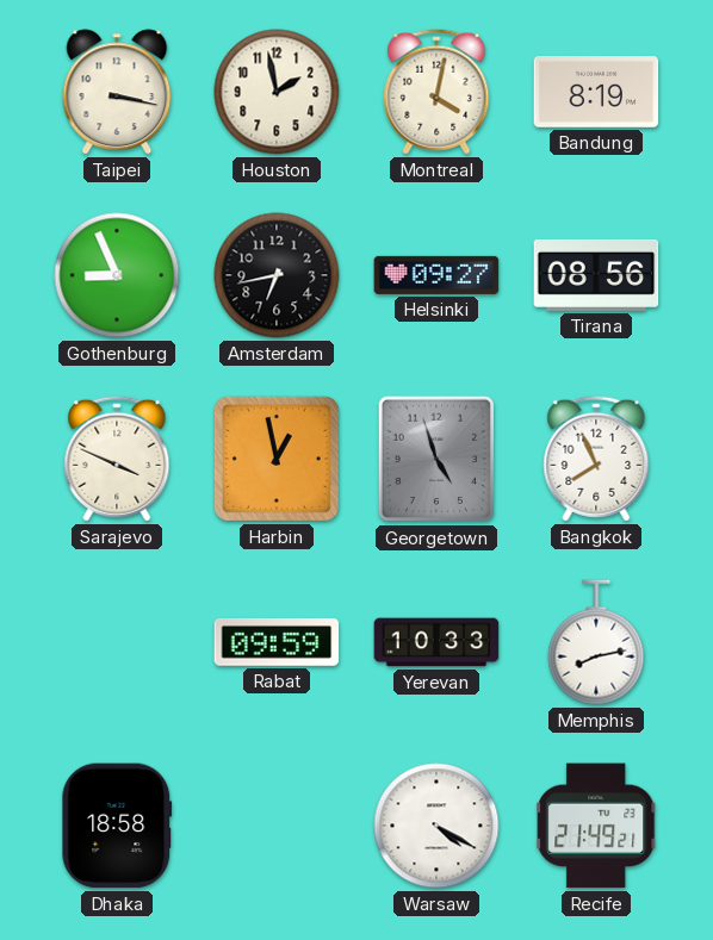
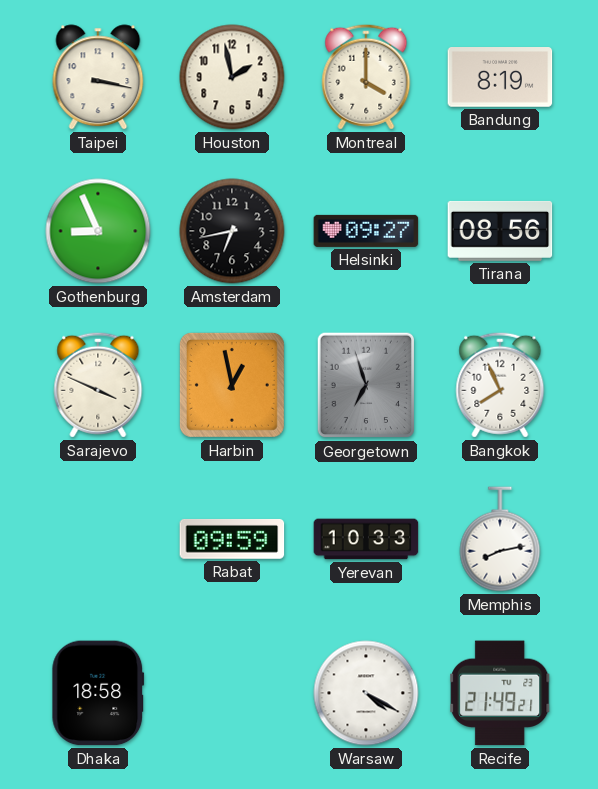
Montreal: 4:02 -> 4:00
Georgetown: 4:57 -> 6:57
